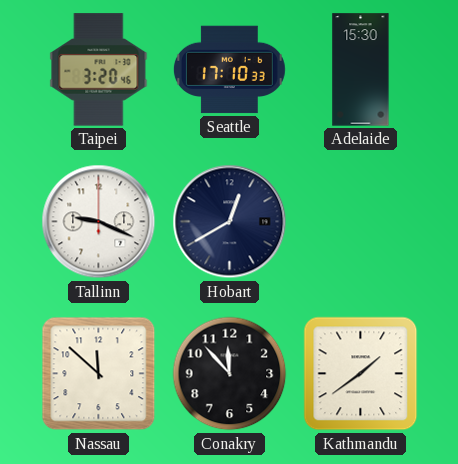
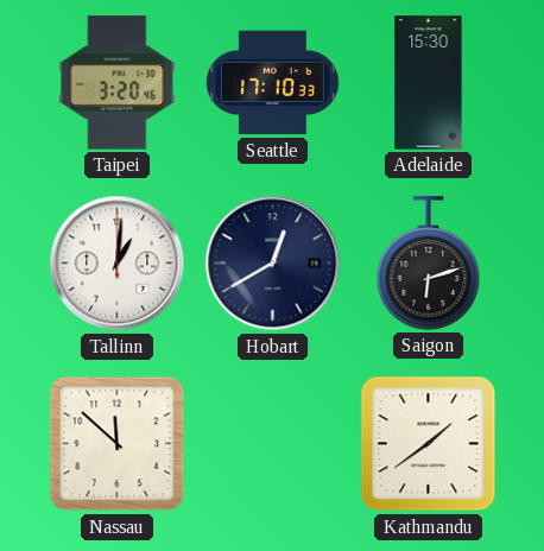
Tallinn: 9:19 -> 1:01
Saigon: none -> 6:12
Conakry: 11:53 -> none
